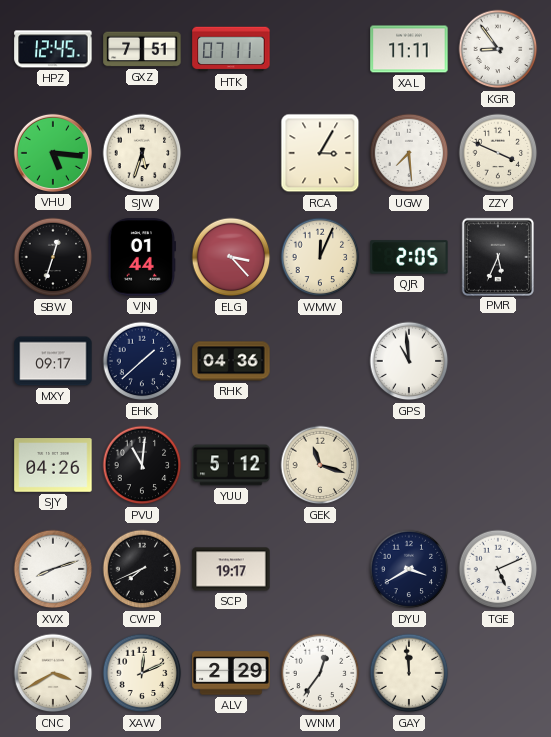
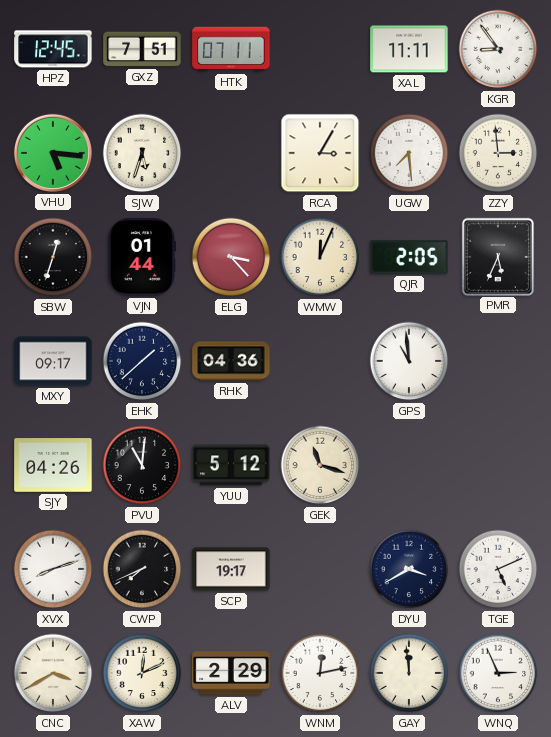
ZZY: 3:49 -> 2:59
WNM: 12:36 -> 12:13
WNQ: none -> 2:56
